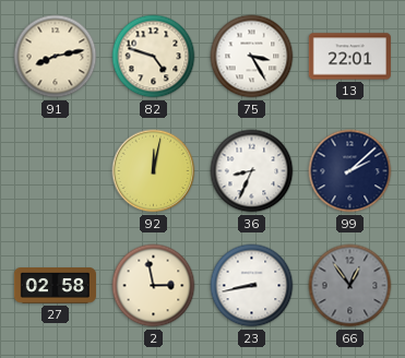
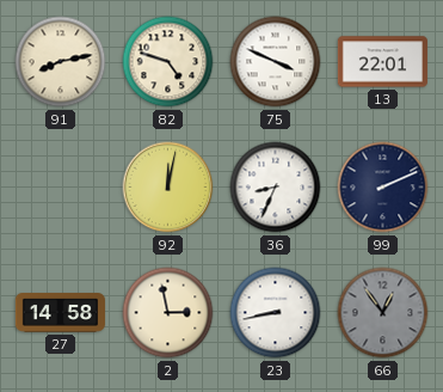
75: 3:25 -> 3:49
99: 2:08 -> 2:11
27: 02:58 -> 14:58
